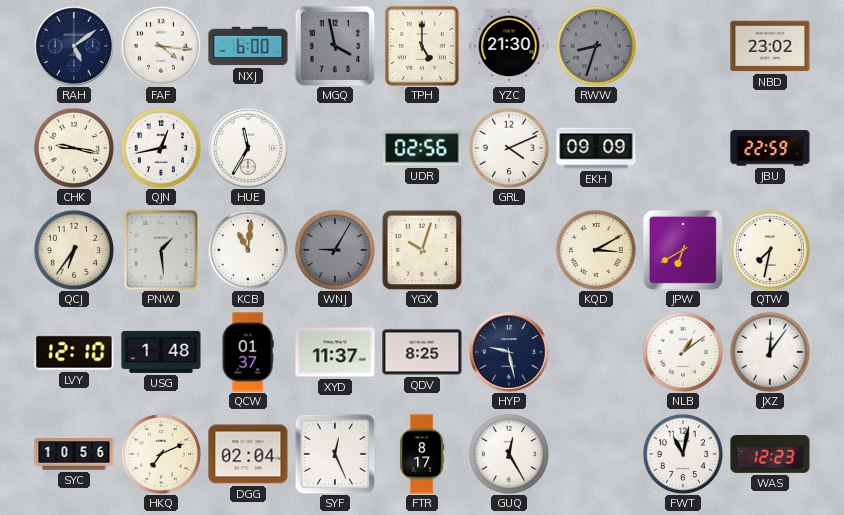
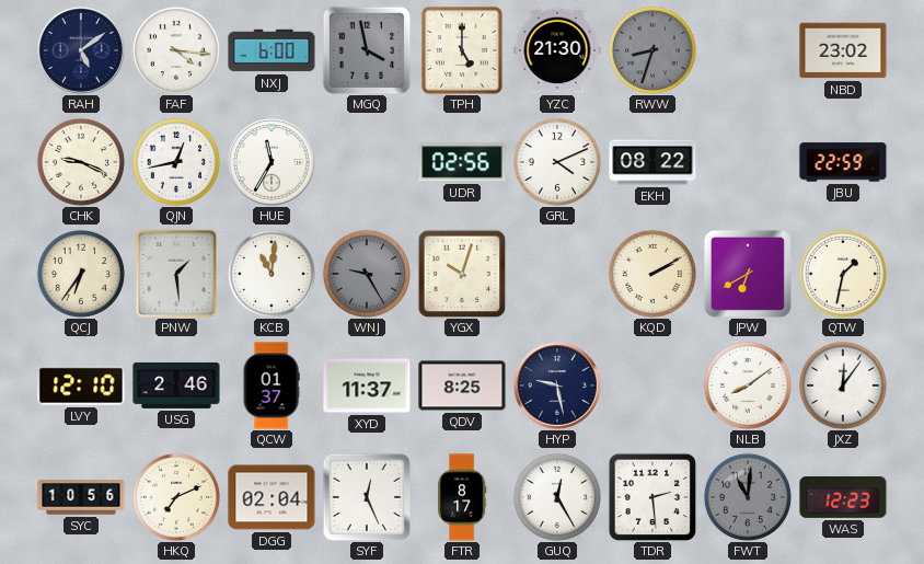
CHK: 9:17 -> 9:19
EKH: 09:09 -> 08:22
WNJ: 9:05 -> 9:25
KQD: 3:10 -> 2:10
QTW: 7:32 -> 1:32
USG: 1:48 -> 2:46
NLB: 1:09 -> 8:09
TDR: none -> 2:29
FWT: 11:02 -> 11:01
FWT dial: white -> grey
